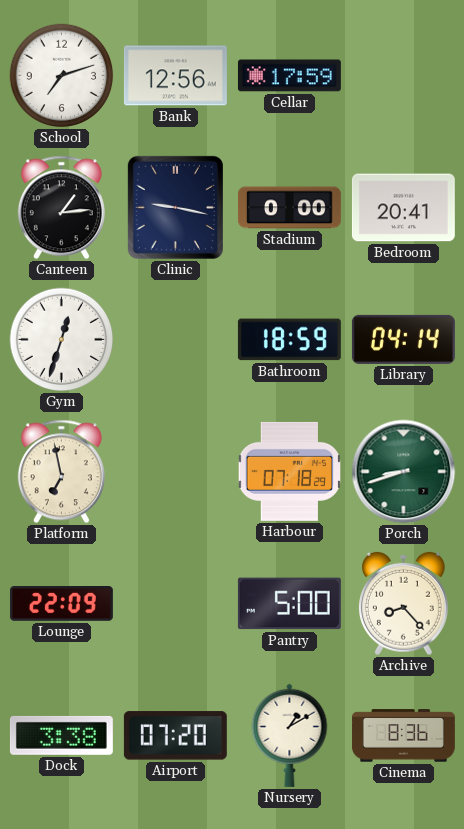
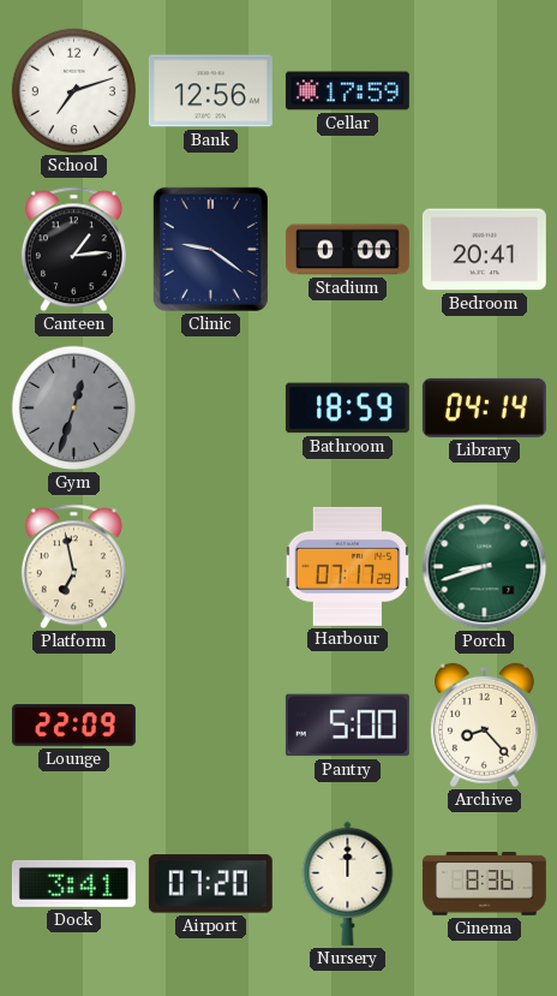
Clinic: 9:17 -> 9:21
Gym dial: white -> grey
Harbour: 07:18 -> 07:17
Dock: 3:38 -> 3:41
Nursery: 1:10 -> 12:00
